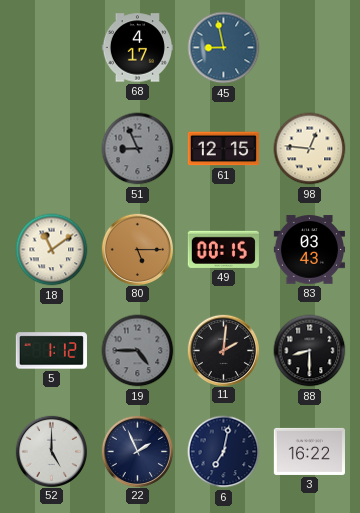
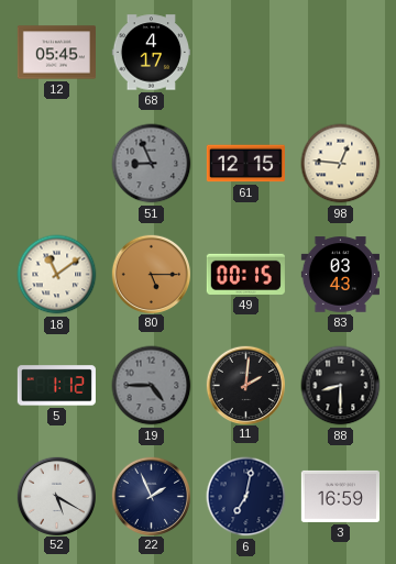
12: none -> 05:45
45: 8:58 -> none
52: 5:00 -> 5:20
3: 16:22 -> 16:59
